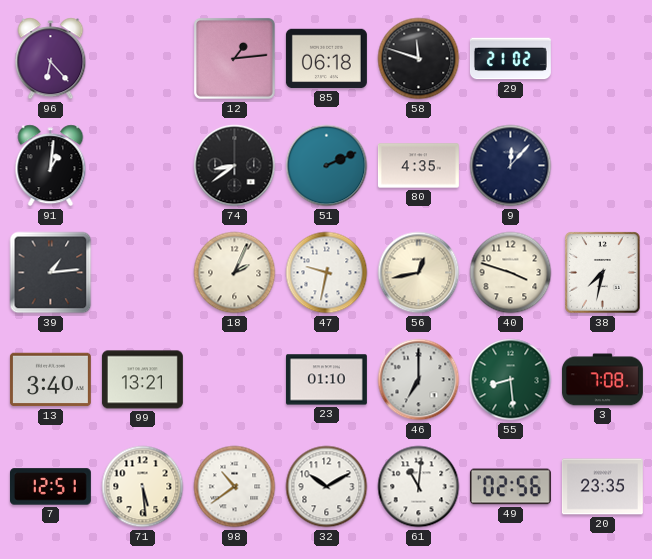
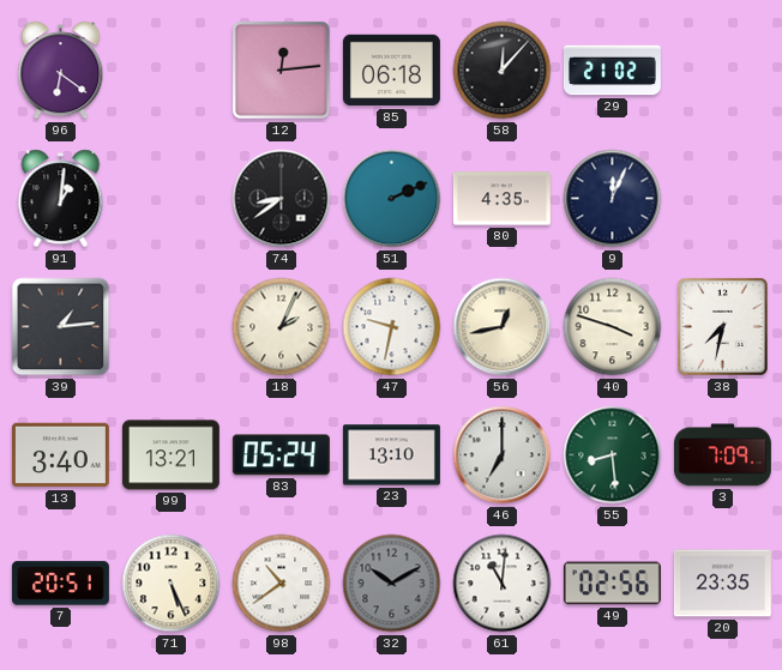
96: 6:23 -> 6:21
12: 1:14 -> 12:14
58: 11:48 -> 12:07
9: 12:07 -> 12:04
83: none -> 05:24
23: 01:10 -> 13:10
3: 7:08 -> 7:09
7: 12:51 -> 20:51
71: 5:29 -> 5:26
32 dial: white -> grey
